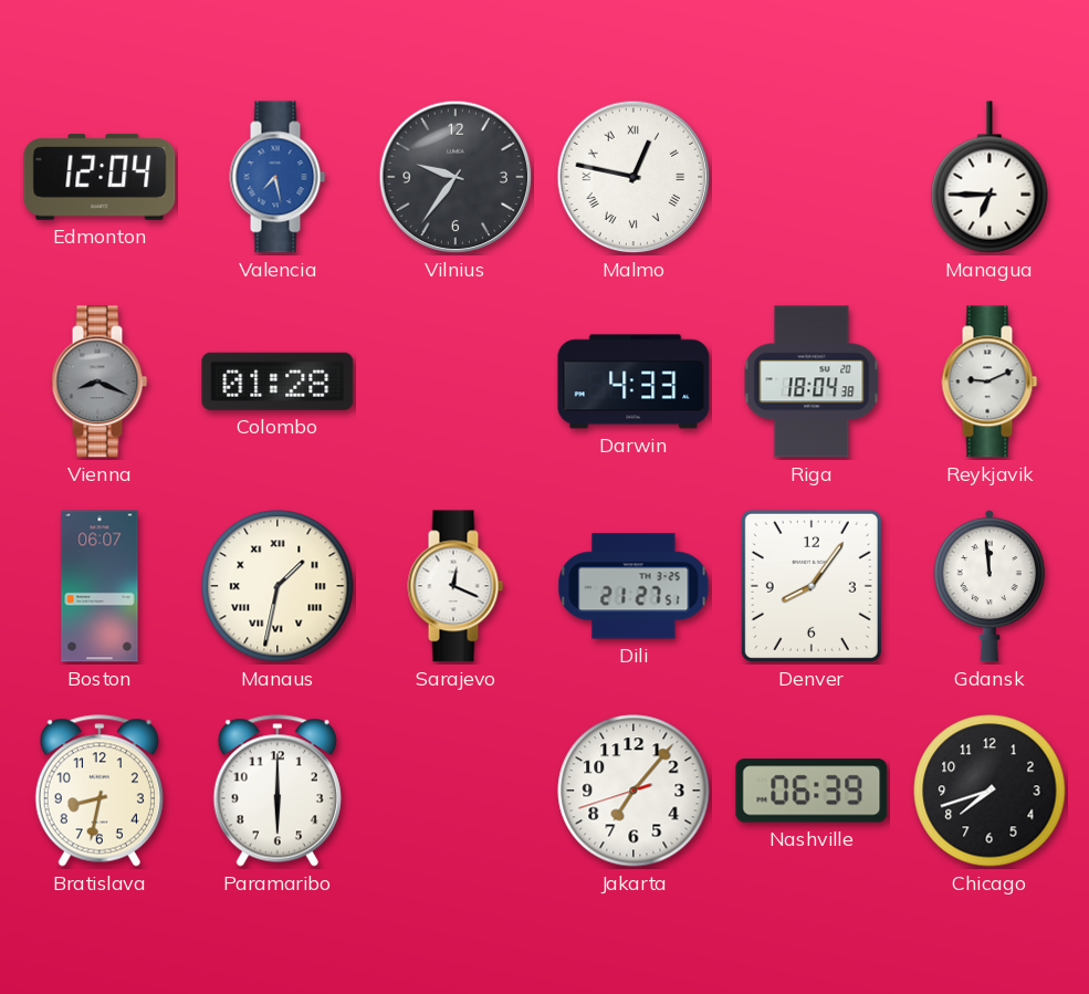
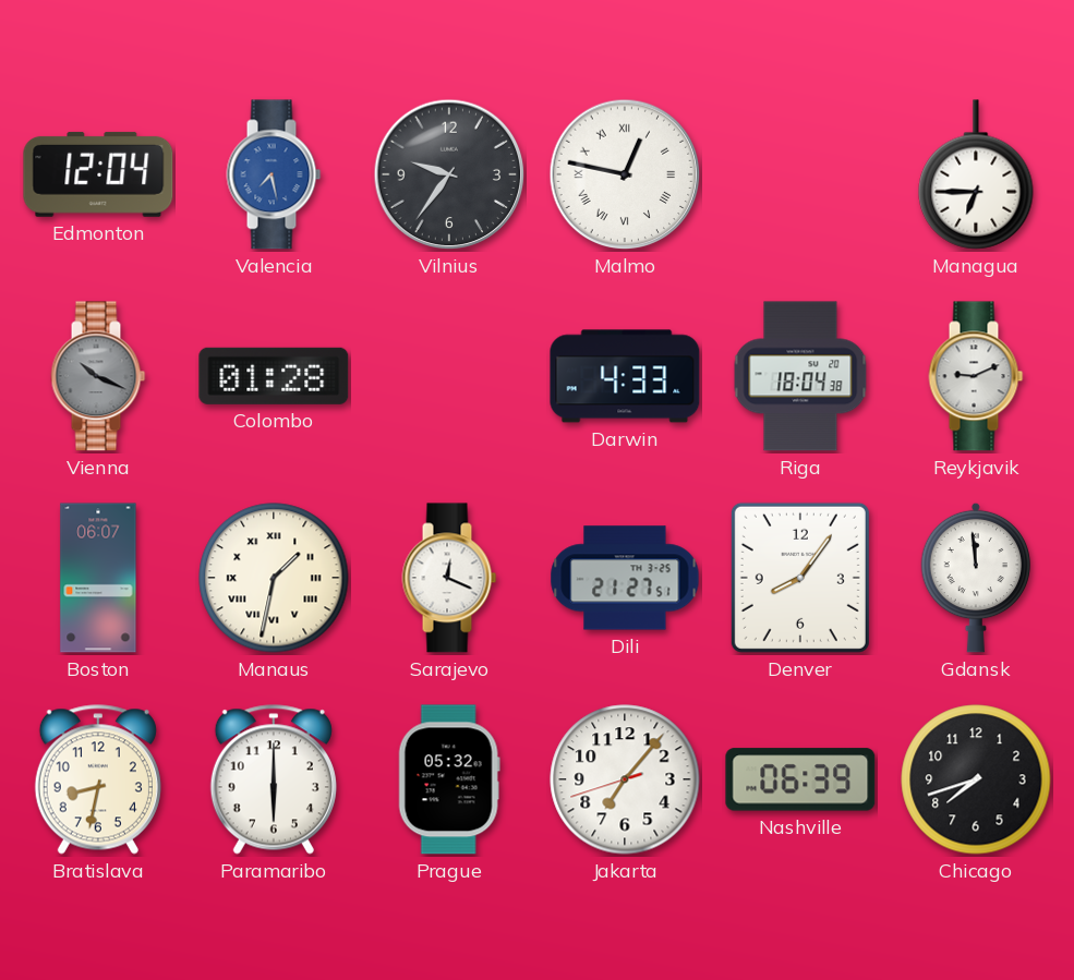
Vienna: 8:19 -> 10:19
Prague: none -> 05:32
